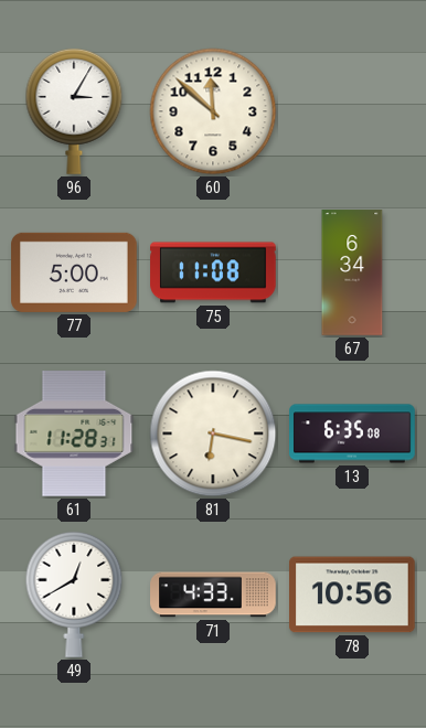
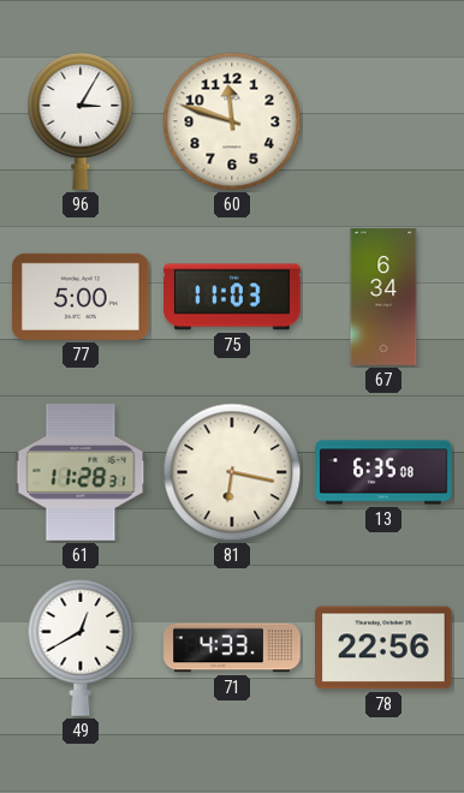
60: 11:52 -> 11:48
75: 11:08 -> 11:03
78: 10:56 -> 22:56
